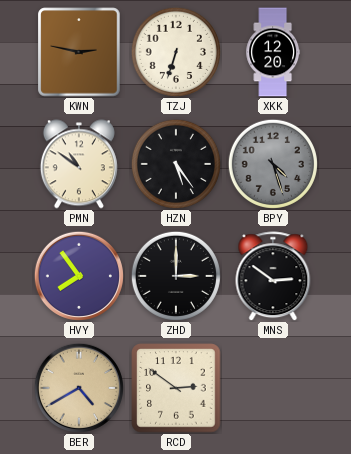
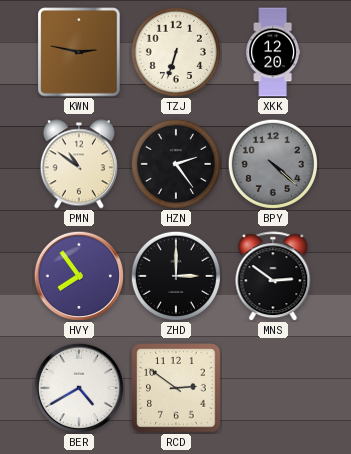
HZN: 5:24 -> 2:24
BPY: 4:27 -> 4:22
BER dial: champagne -> white
